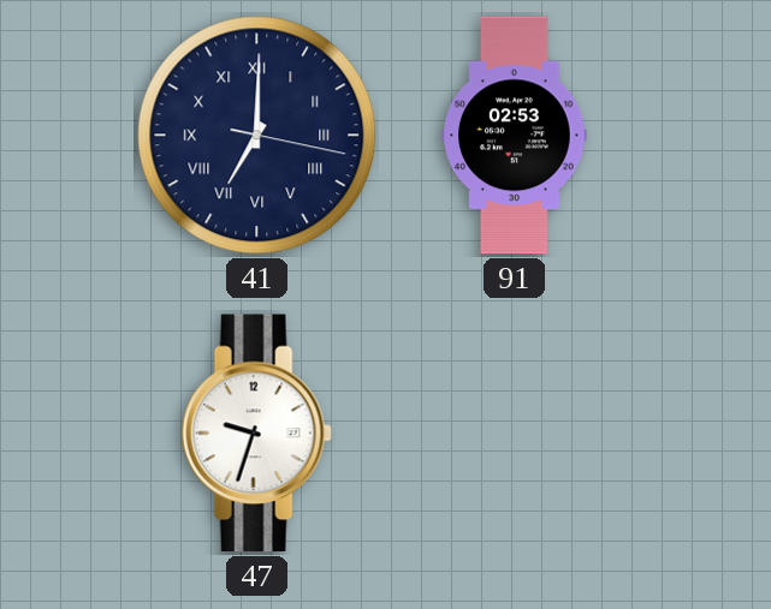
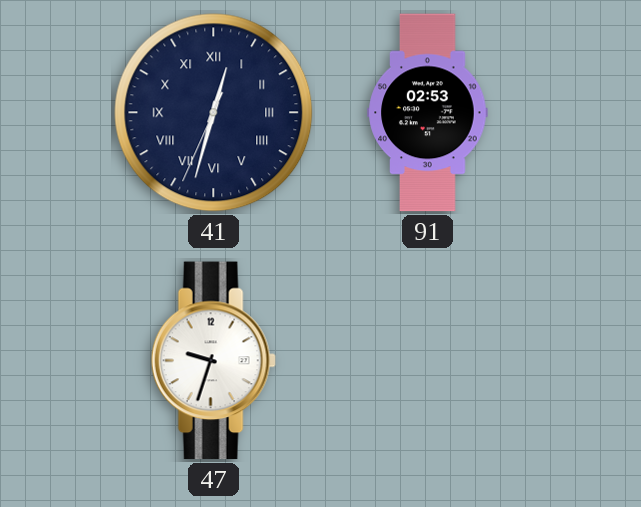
41: 7:00 -> 12:32
